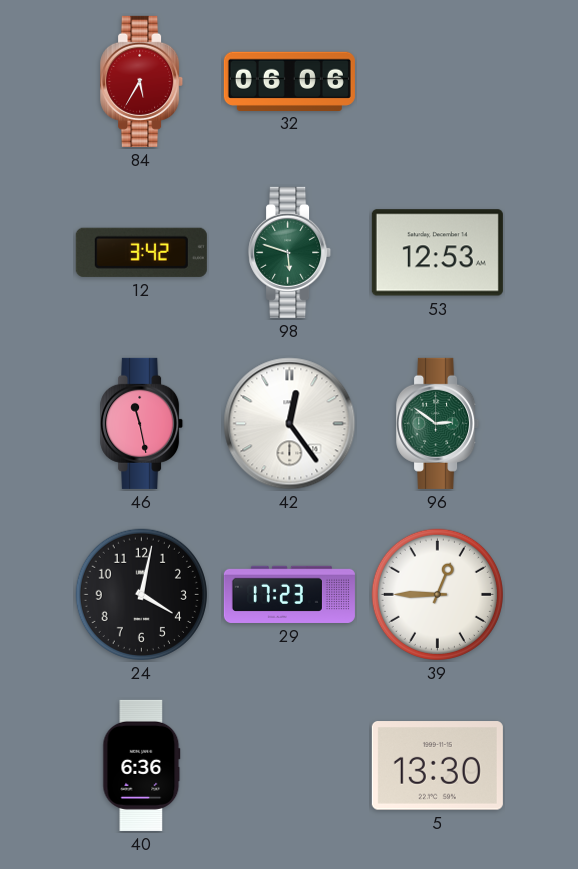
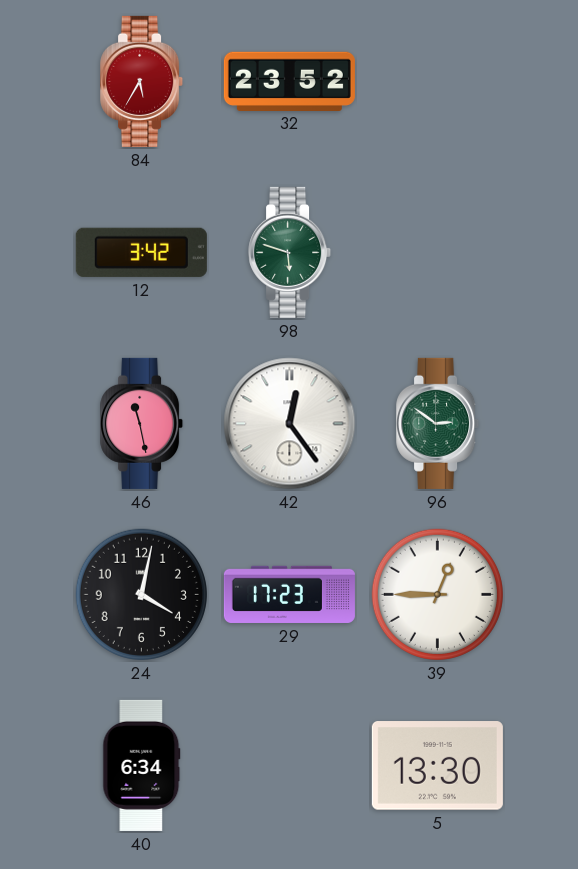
32: 06:06 -> 23:52
53: 12:53 -> none
40: 6:36 -> 6:34
